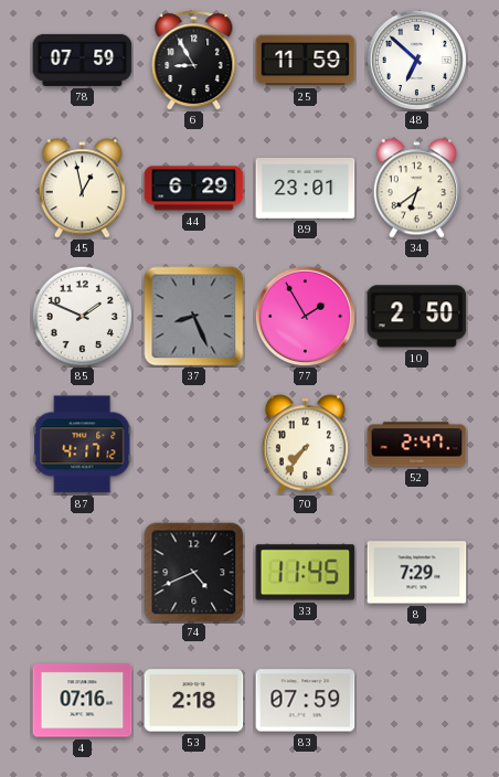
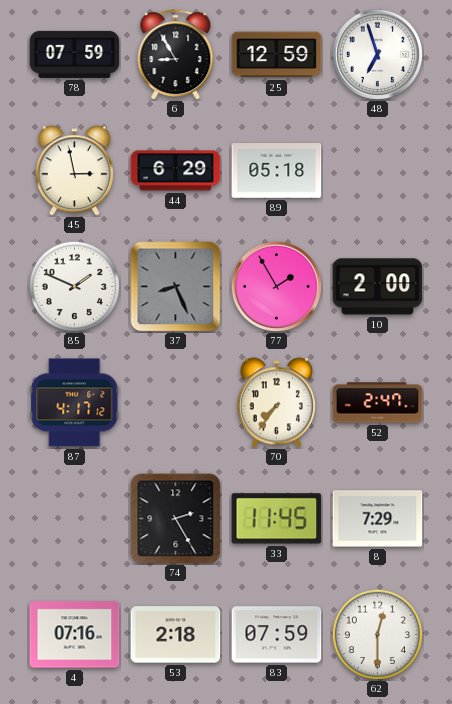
25: 11:59 -> 12:59
48: 6:52 -> 6:57
45: 12:58 -> 2:58
89: 23:01 -> 05:18
34: 6:39 -> none
10: 2:50 -> 2:00
74: 4:41 -> 2:25
62: none -> 12:30
